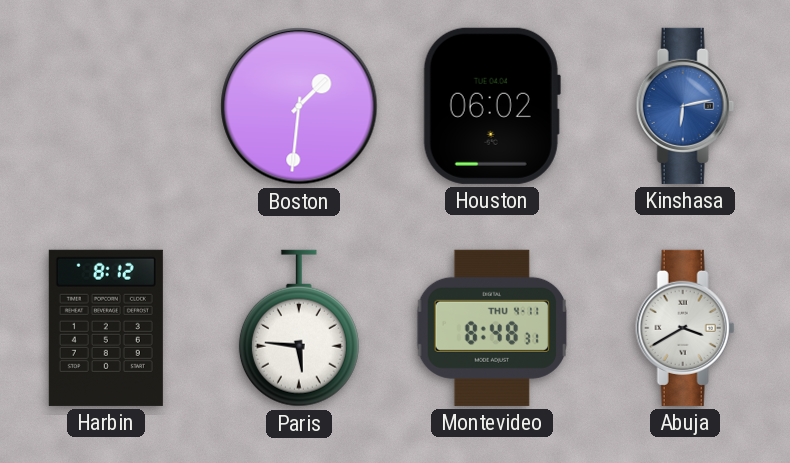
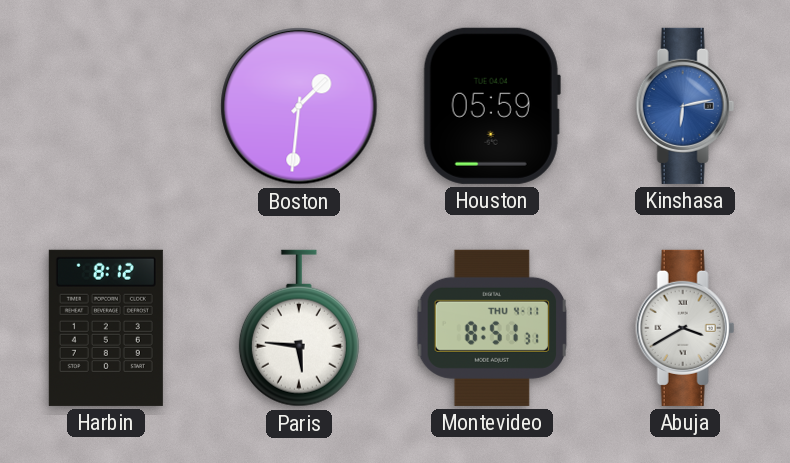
Houston: 06:02 -> 05:59
Montevideo: 8:48 -> 8:51
